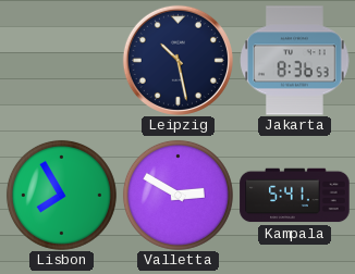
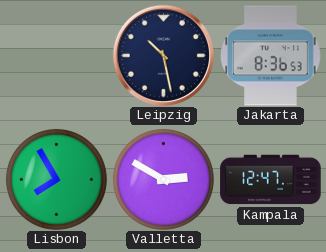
Kampala: 5:41 -> 12:47
